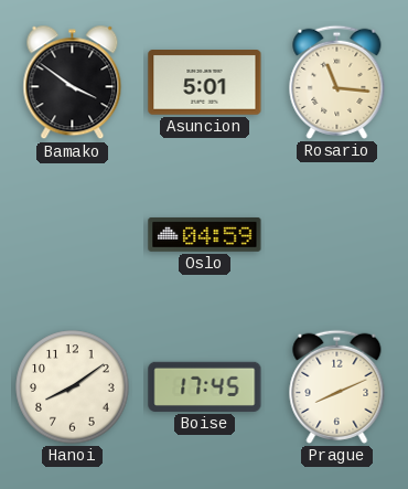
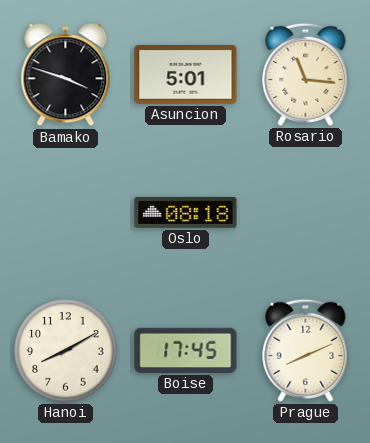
Bamako: 3:51 -> 3:48
Oslo: 04:59 -> 08:18
Hanoi: 8:09 -> 8:10
